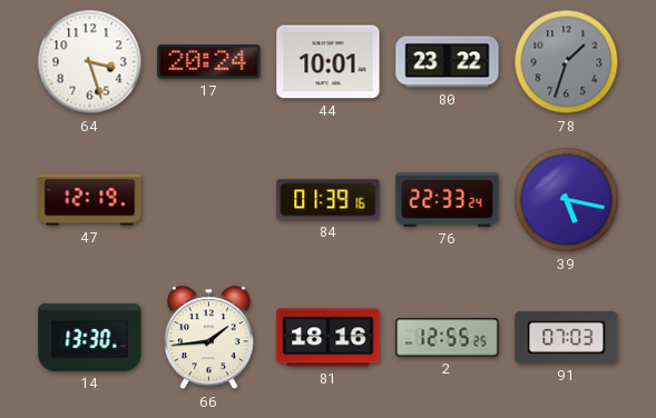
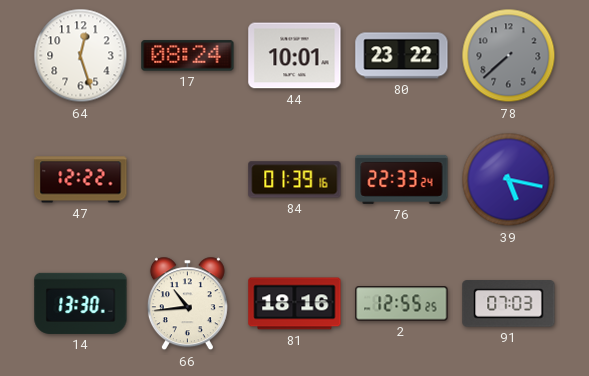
64: 3:27 -> 12:27
17: 20:24 -> 08:24
78: 1:33 -> 7:38
47: 12:19 -> 12:22
66: 1:44 -> 10:44
